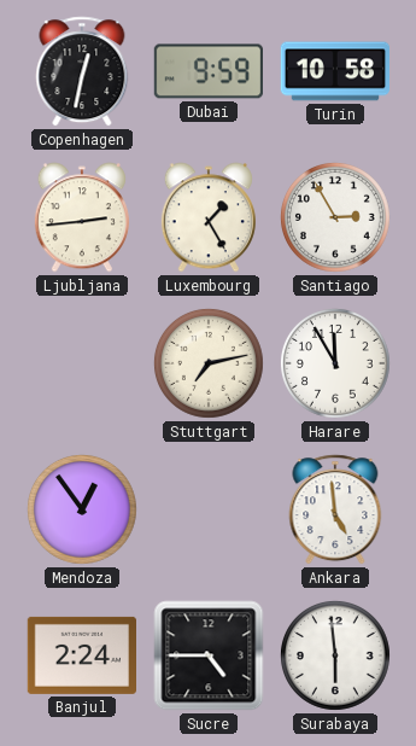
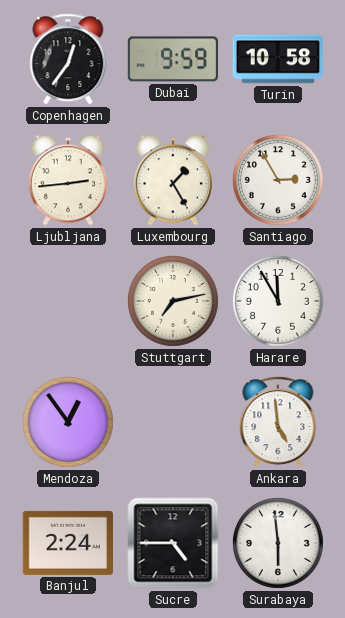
Copenhagen: 12:32 -> 12:36
